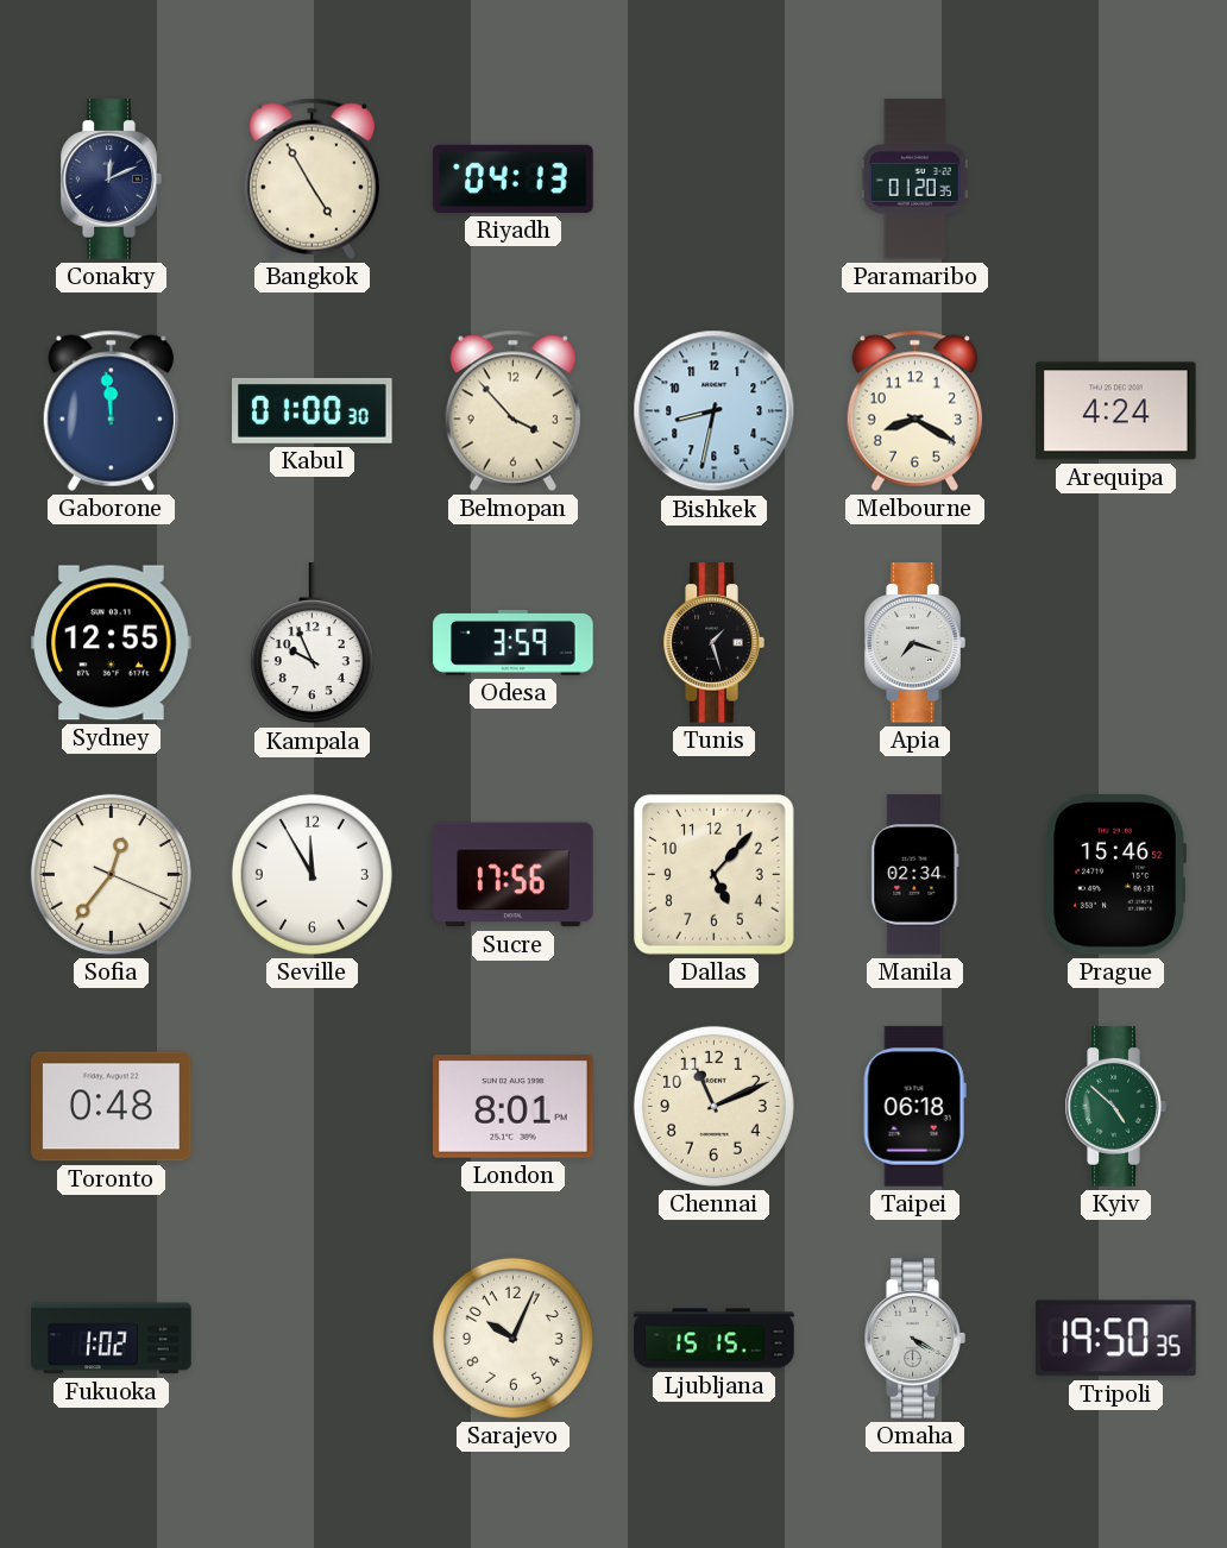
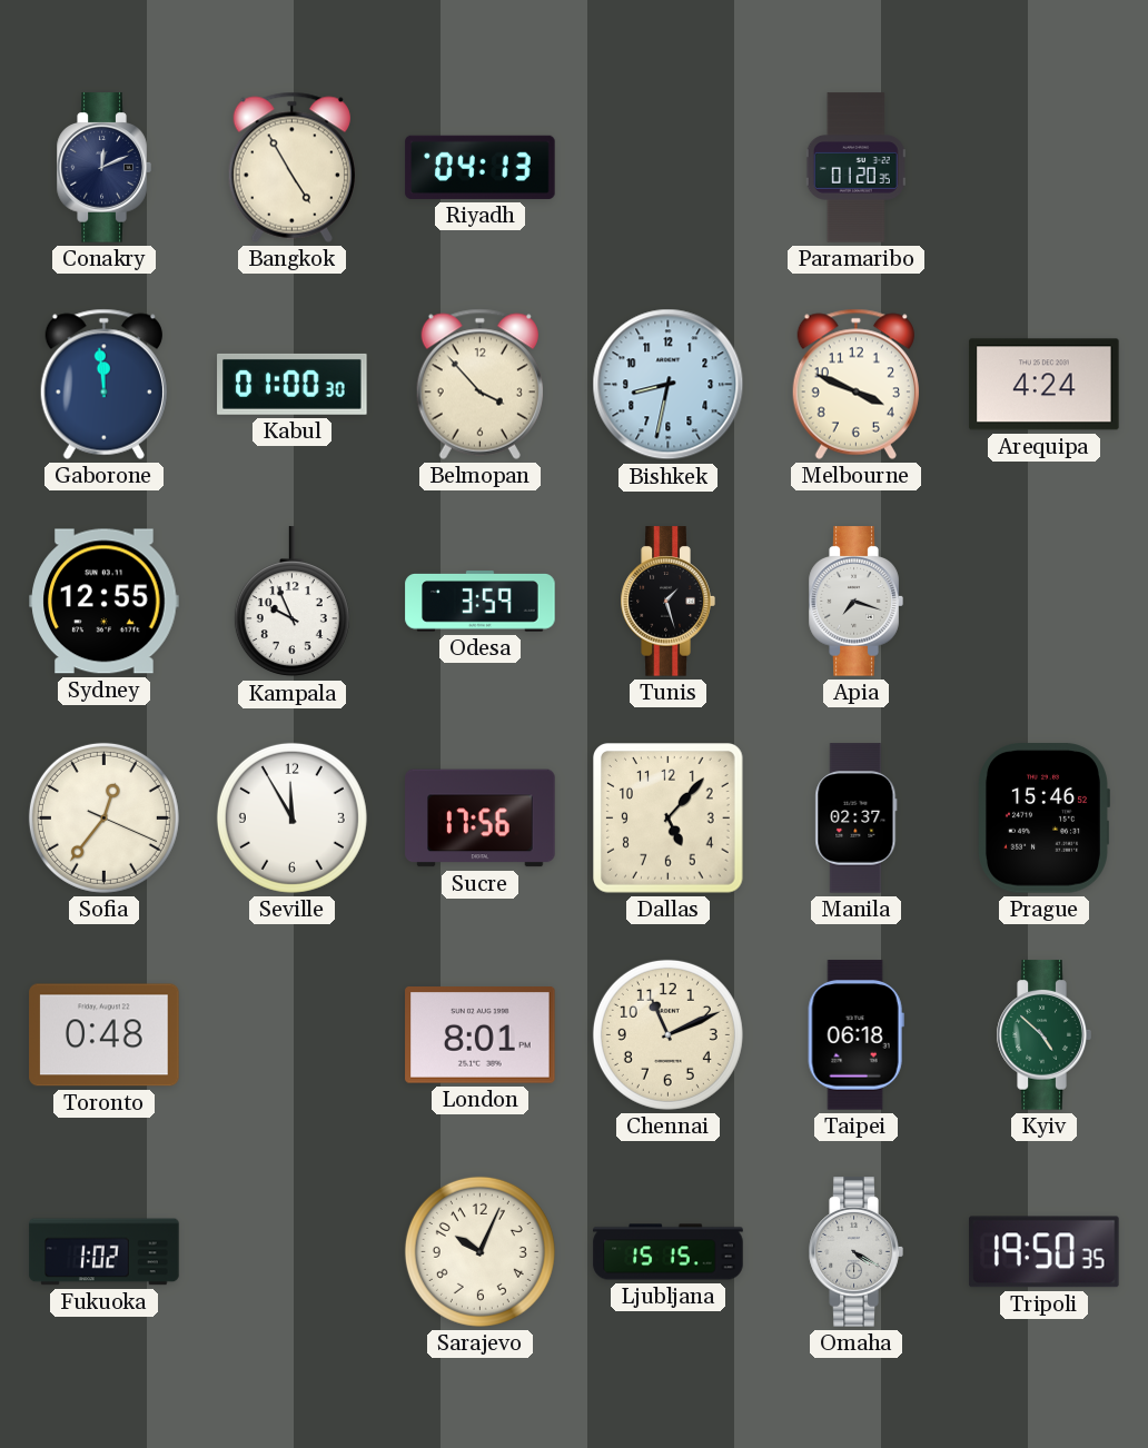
Melbourne: 8:20 -> 3:49
Manila: 02:34 -> 02:37
